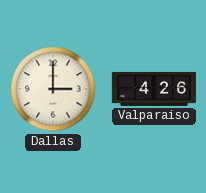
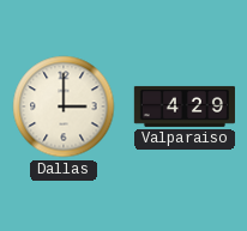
Valparaiso: 4:26 -> 4:29
